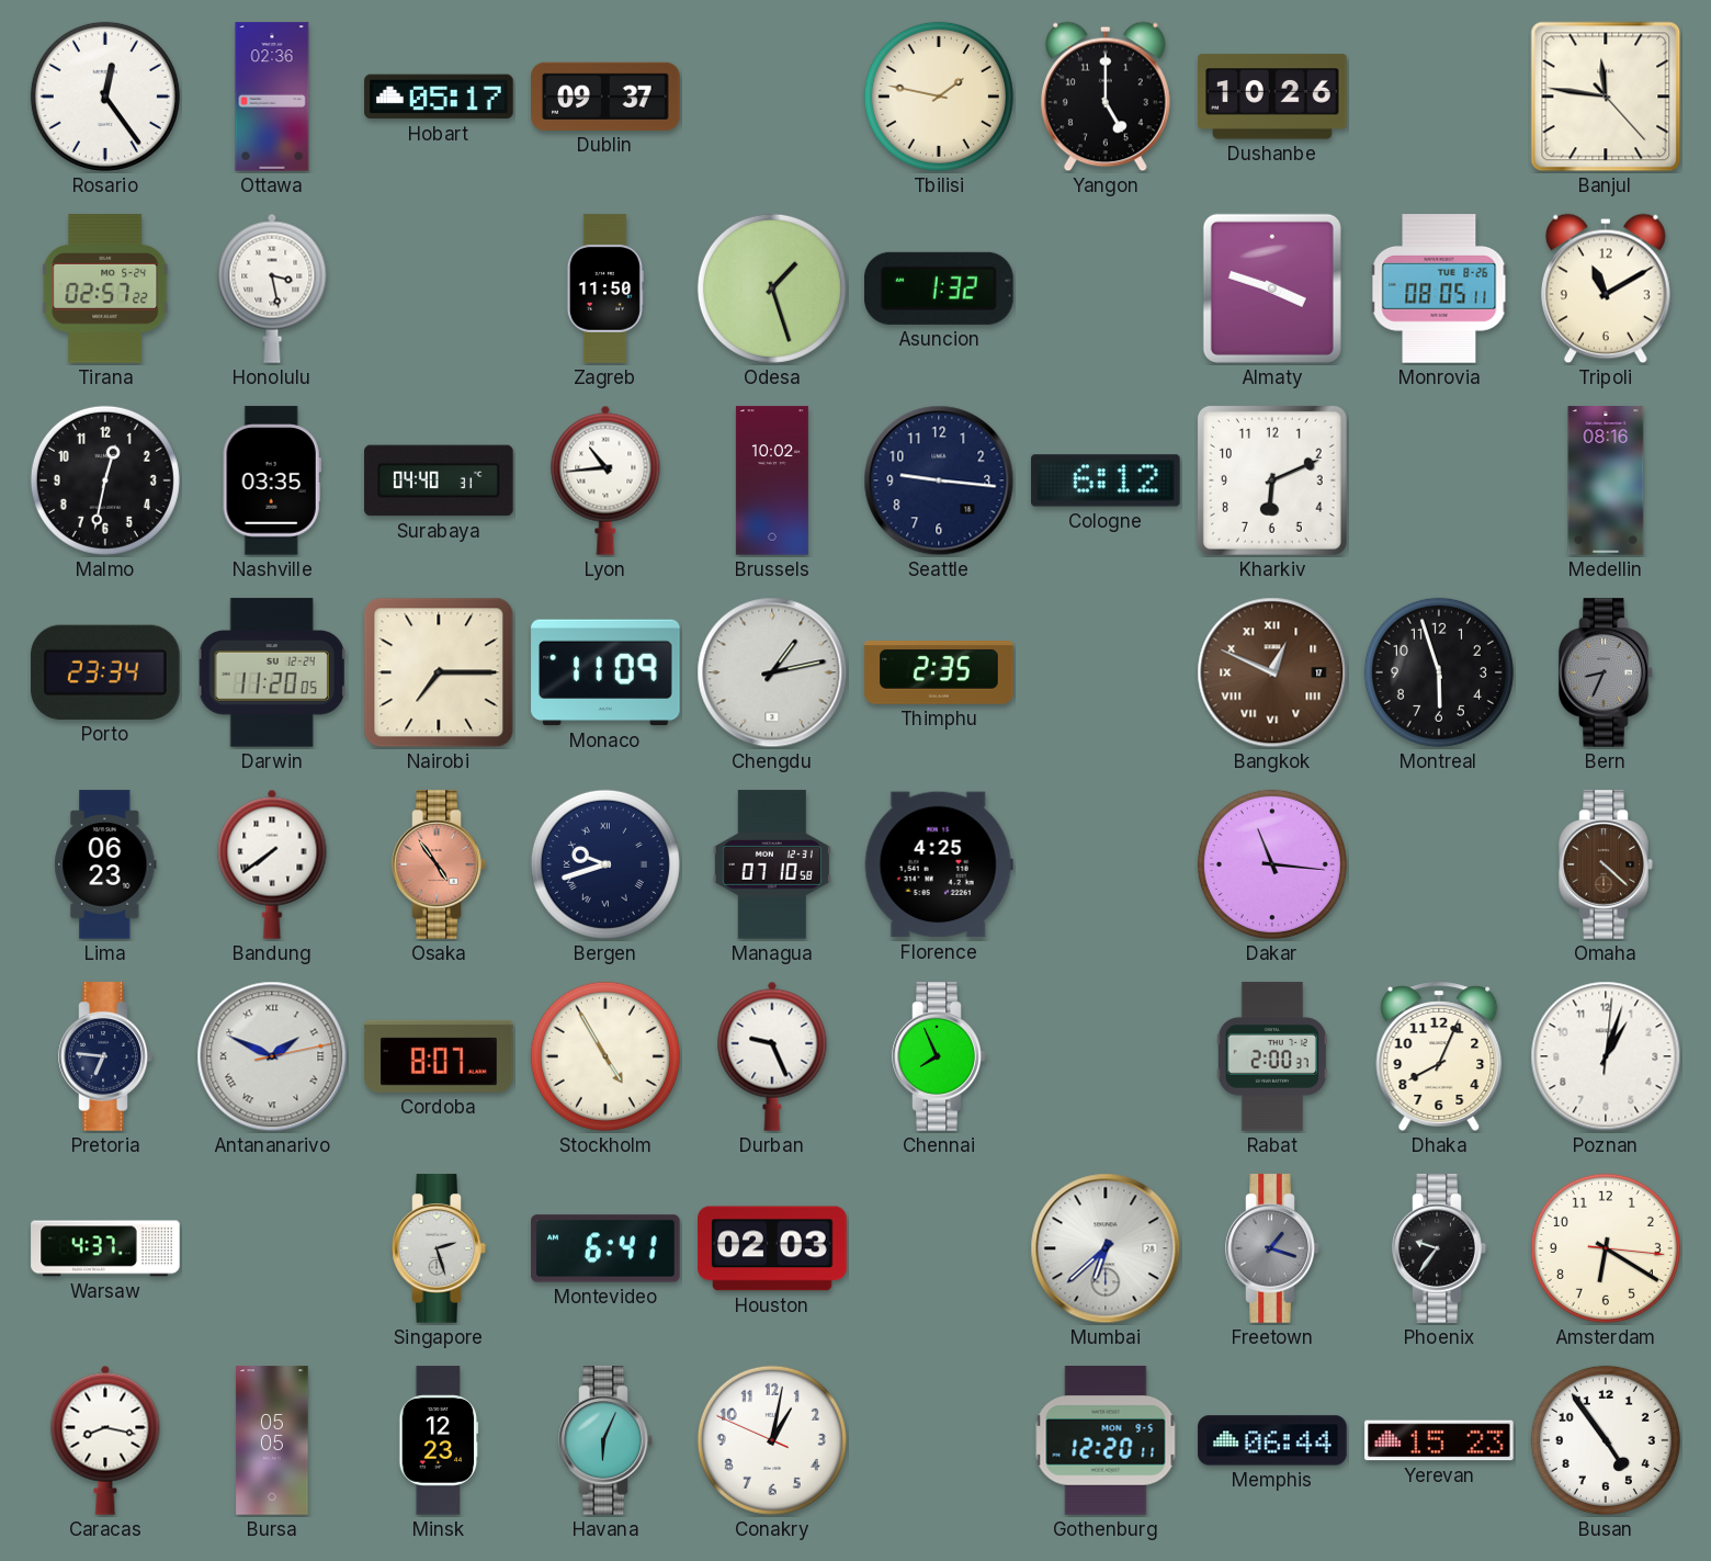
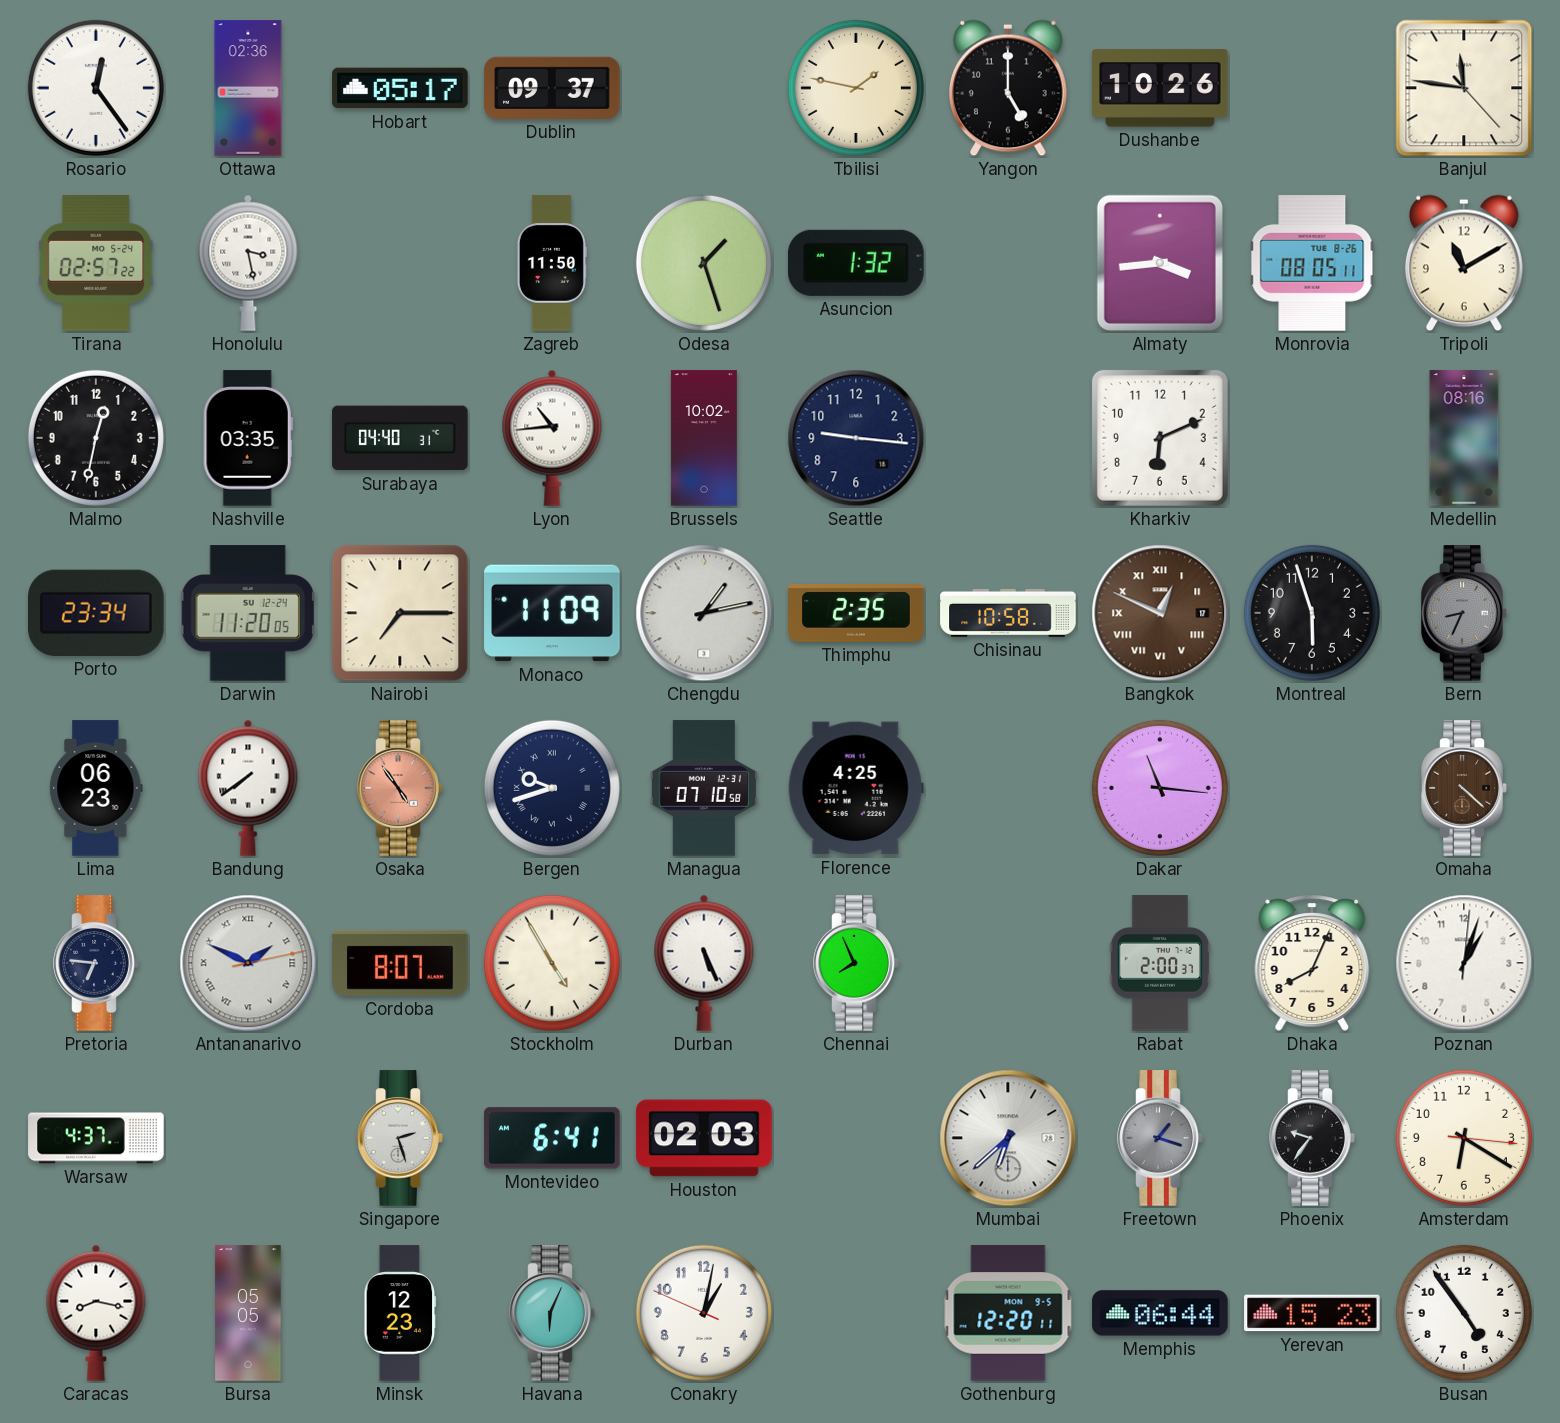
Almaty: 3:48 -> 3:44
Cologne: 6:12 -> none
Chisinau: none -> 10:58
Durban: 9:26 -> 5:26
